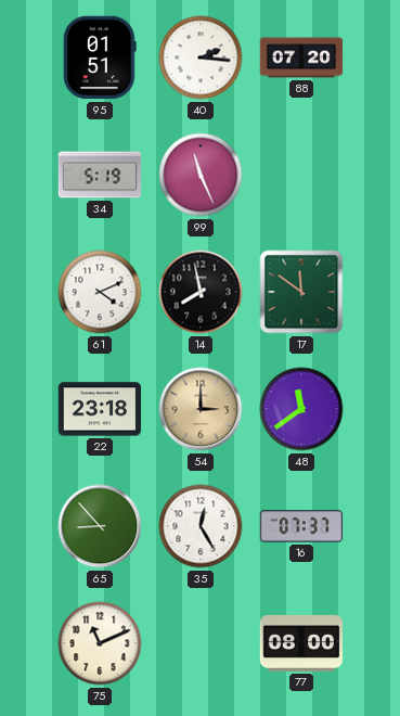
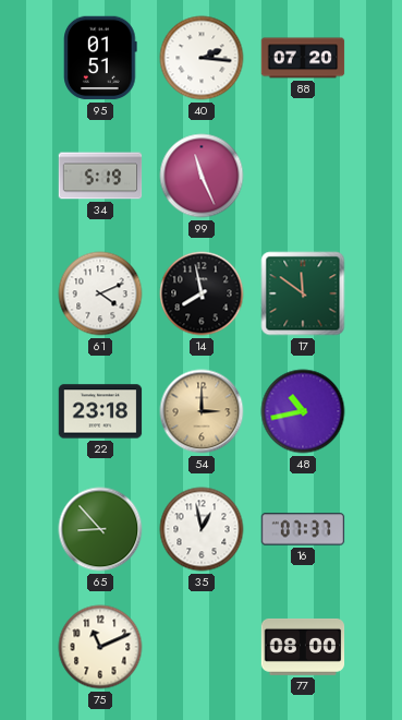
48: 11:39 -> 10:43
35: 12:25 -> 12:58
